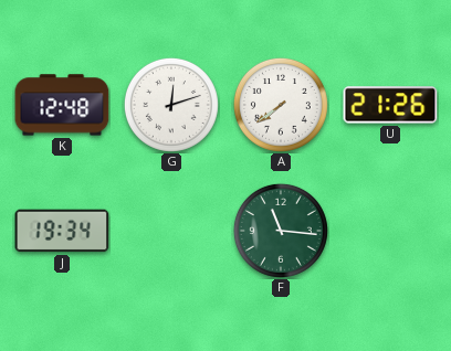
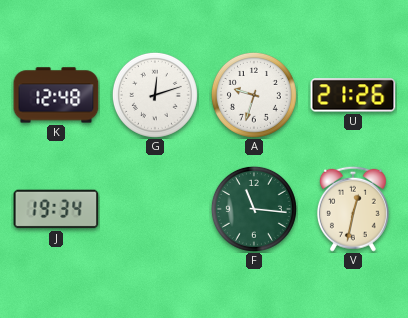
A: 7:39 -> 9:33
V: none -> 12:32
